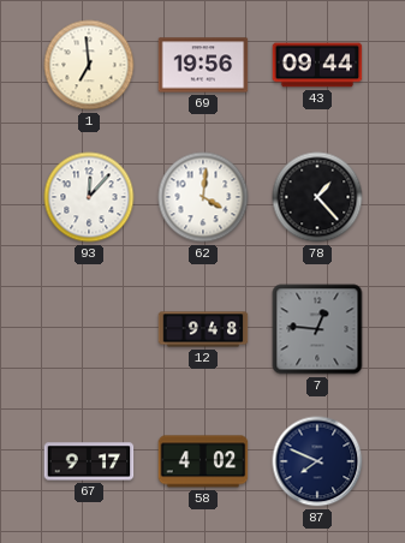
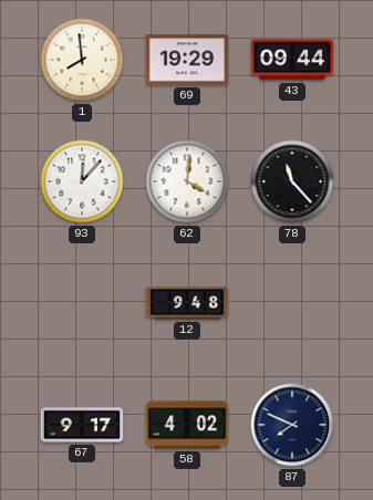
1: 6:59 -> 7:59
69: 19:56 -> 19:29
78: 1:23 -> 11:23
7: 12:46 -> none
